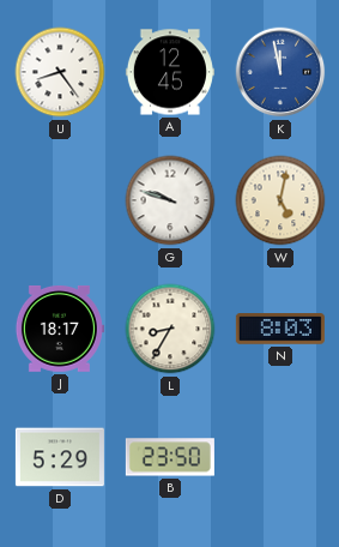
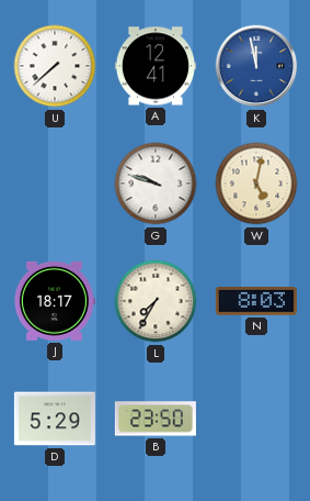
U: 8:24 -> 7:38
A: 12:45 -> 12:41
L: 8:35 -> 7:35
